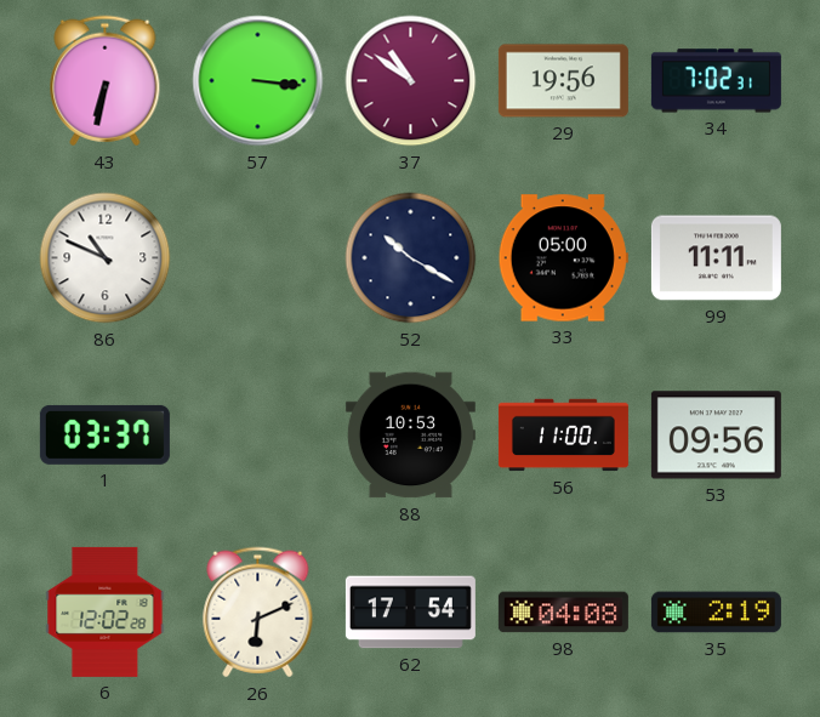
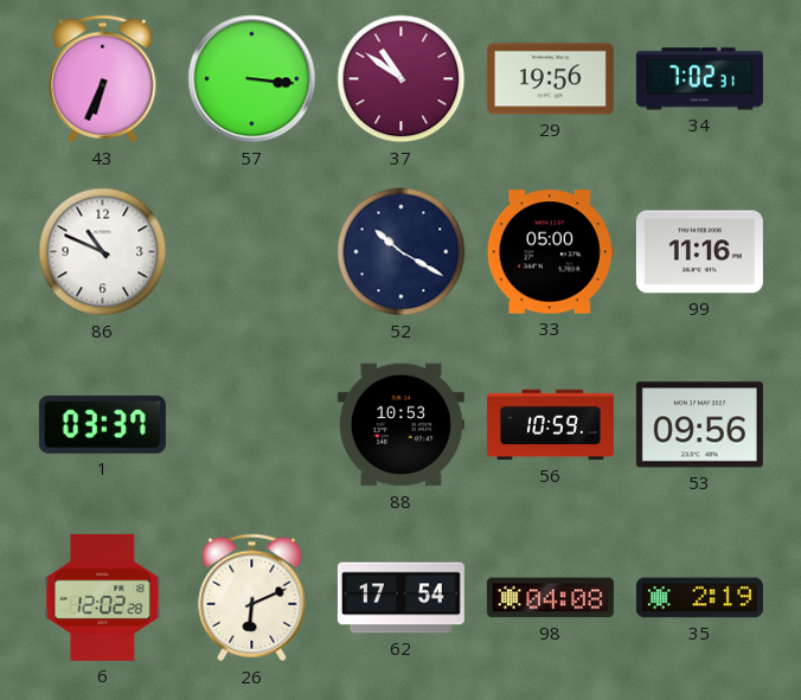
43: 6:32 -> 6:34
99: 11:11 -> 11:16
56: 11:00 -> 10:59
